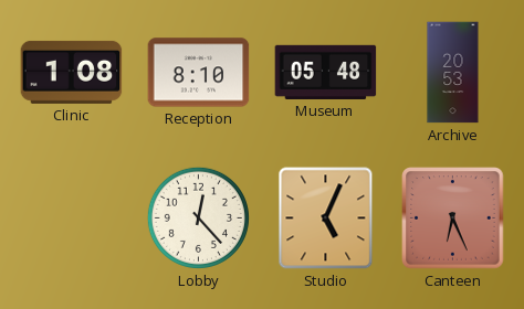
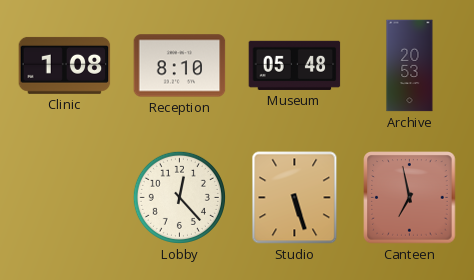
Studio: 5:04 -> 5:27
Canteen: 6:26 -> 6:58
